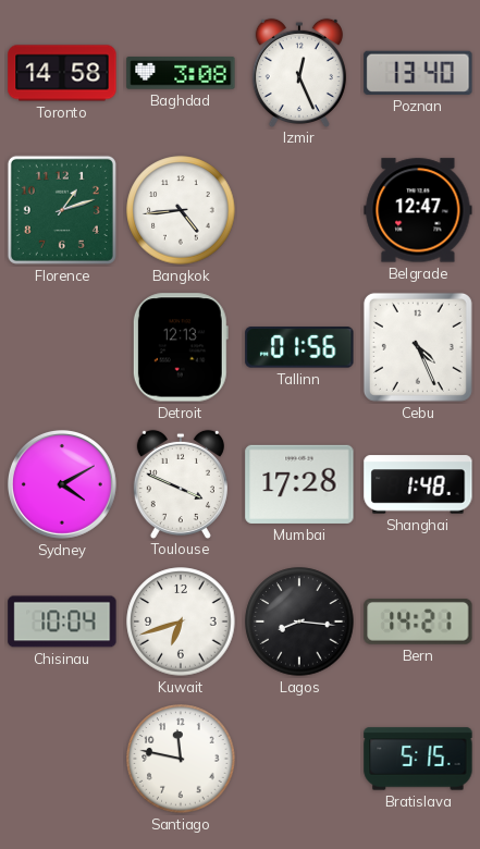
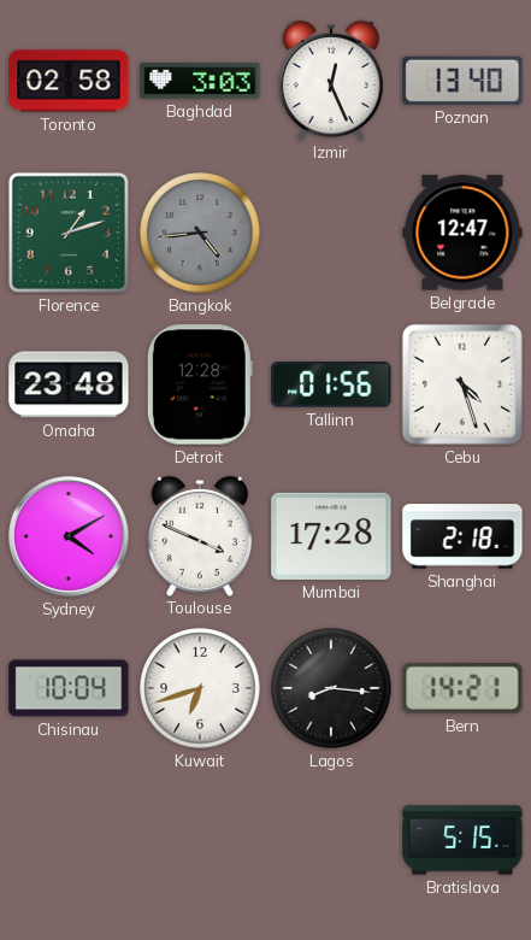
Toronto: 14:58 -> 02:58
Baghdad: 3:08 -> 3:03
Bangkok dial: white -> grey
Omaha: none -> 23:48
Detroit: 12:13 -> 12:28
Cebu: 4:26 -> 4:27
Shanghai: 1:48 -> 2:18
Santiago: 11:47 -> none
